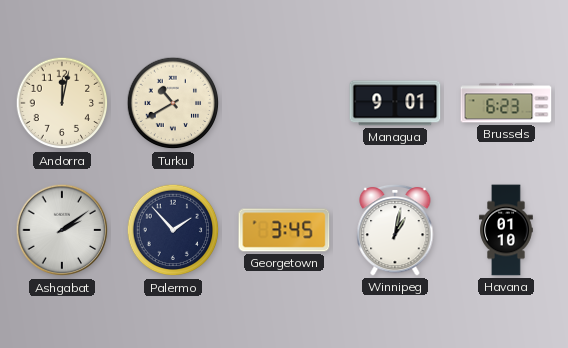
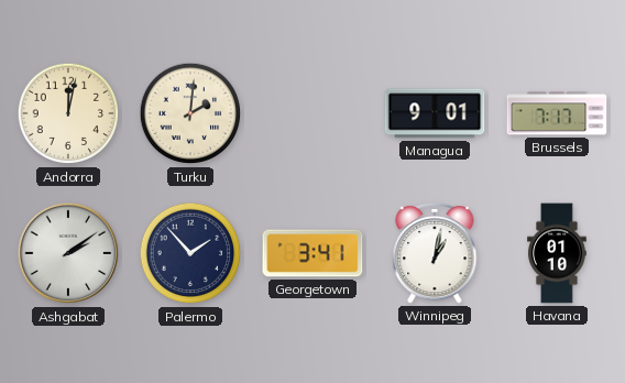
Turku: 10:40 -> 2:01
Brussels: 6:23 -> 7:17
Georgetown: 3:45 -> 3:41
